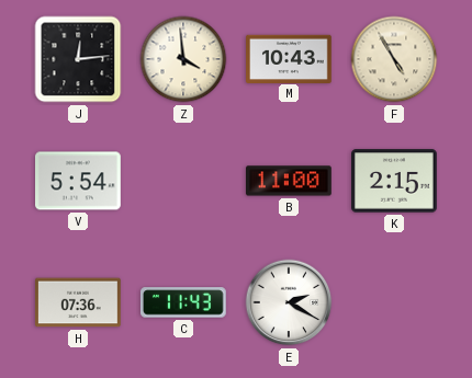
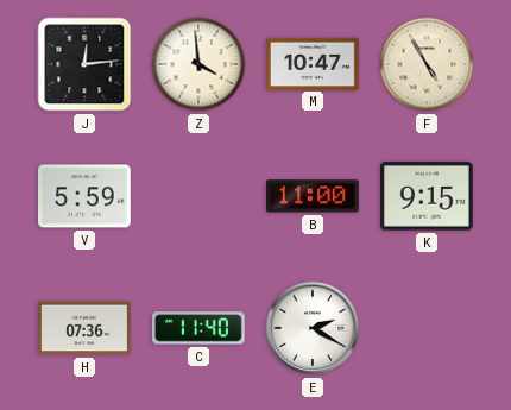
M: 10:43 -> 10:47
V: 5:54 -> 5:59
K: 2:15 -> 9:15
C: 11:43 -> 11:40
